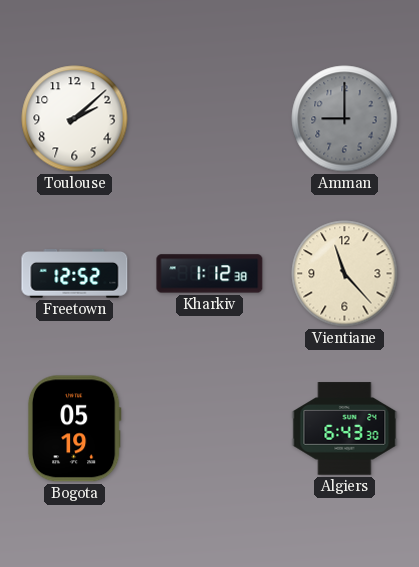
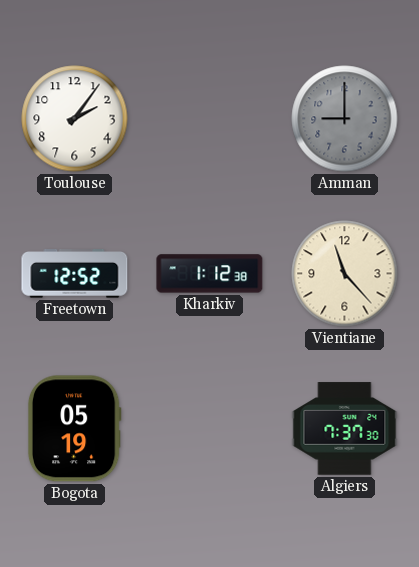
Toulouse: 2:08 -> 2:06
Algiers: 6:43 -> 7:37
